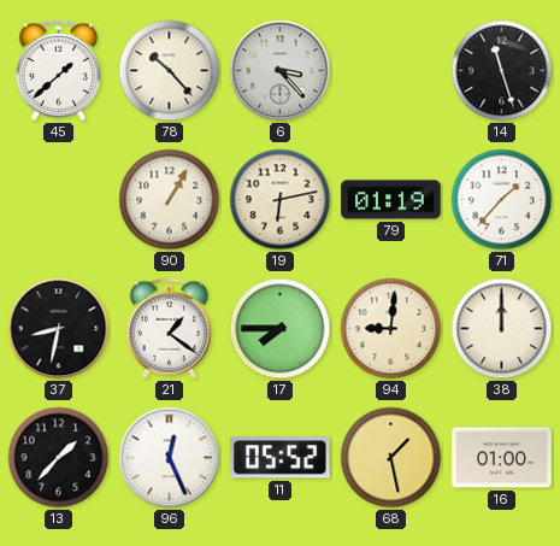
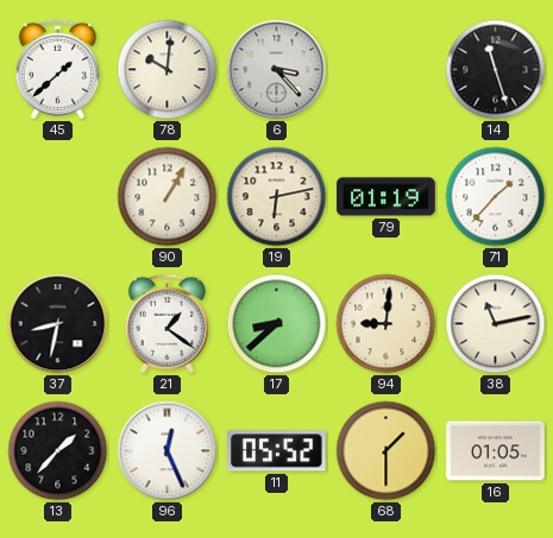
78: 10:23 -> 10:01
17: 7:45 -> 8:38
38: 12:00 -> 11:13
68: 1:28 -> 1:30
16: 01:00 -> 01:05
